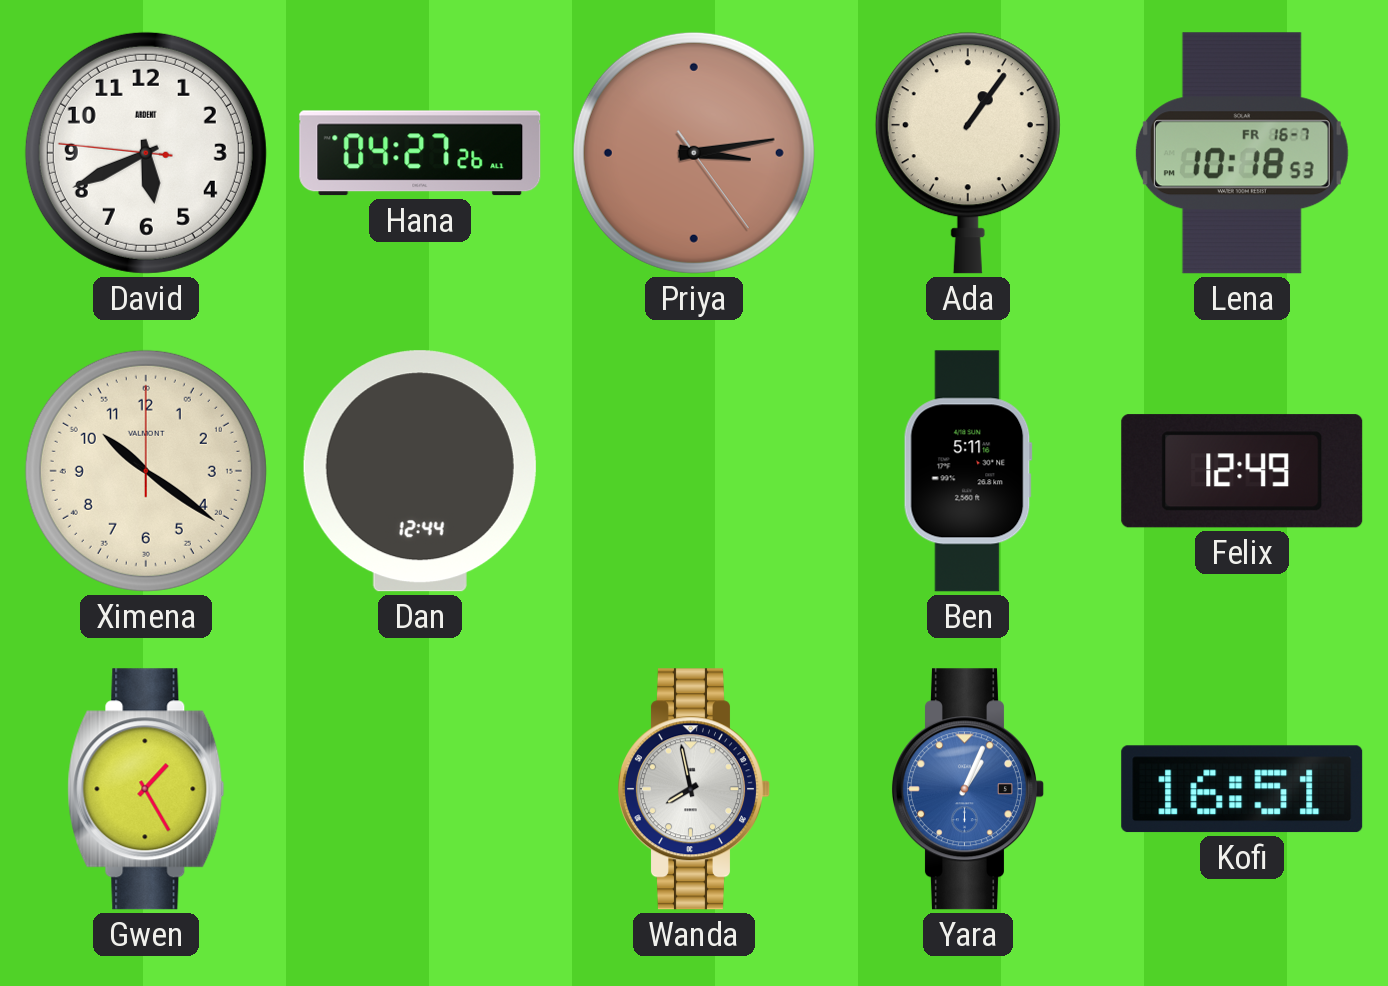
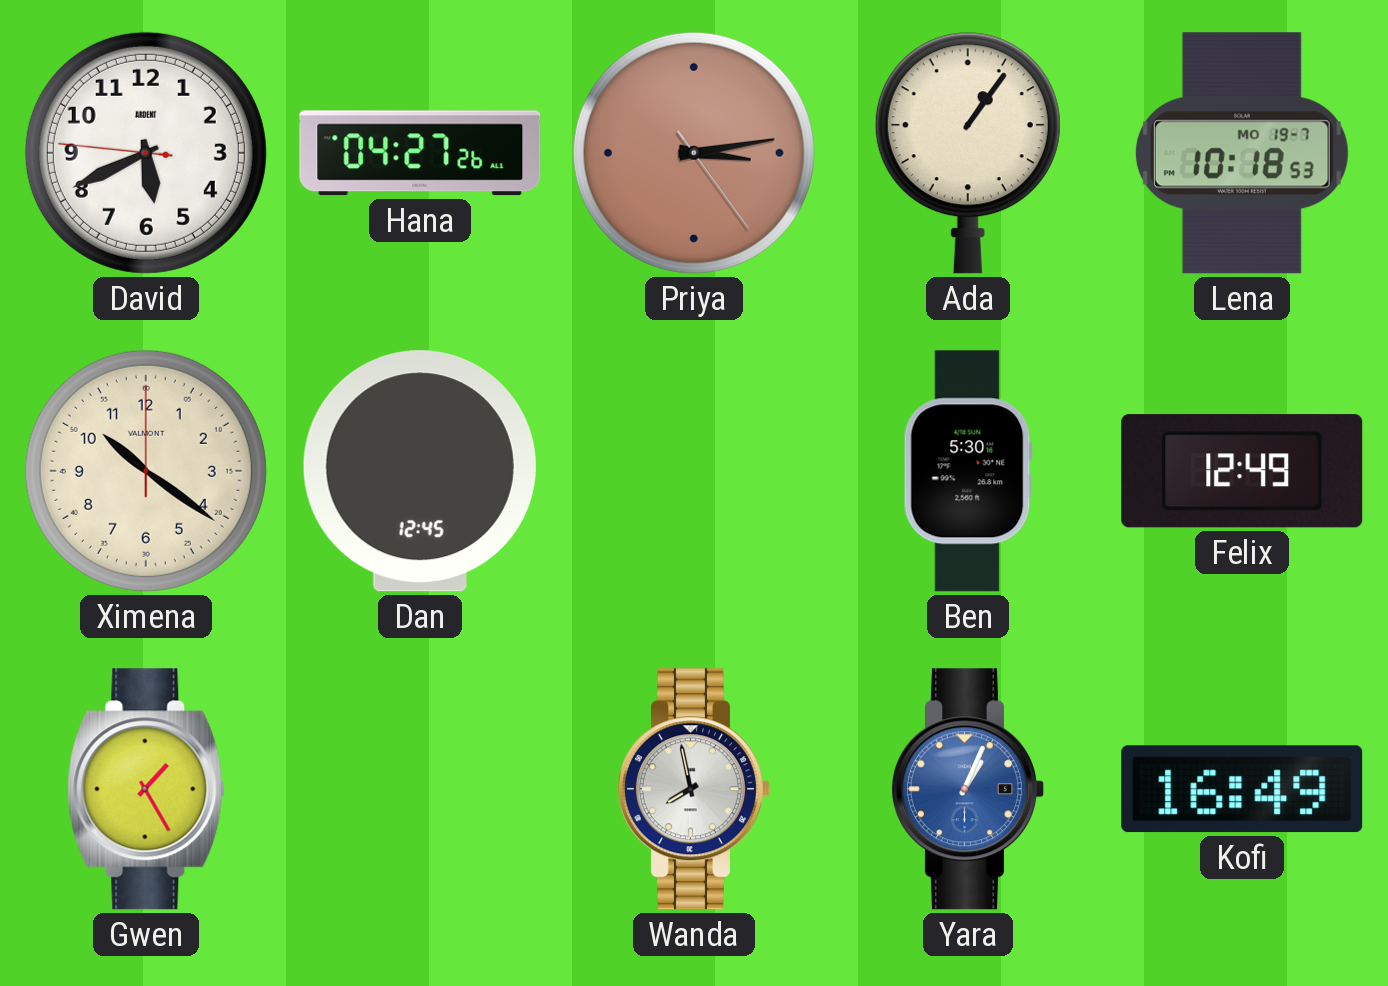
Lena date: FR 16-7 -> MO 19-7
Dan: 12:44 -> 12:45
Ben: 5:11 -> 5:30
Kofi: 16:51 -> 16:49
